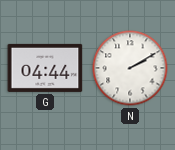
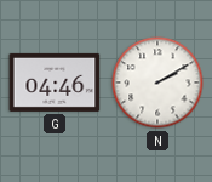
G: 04:44 -> 04:46
